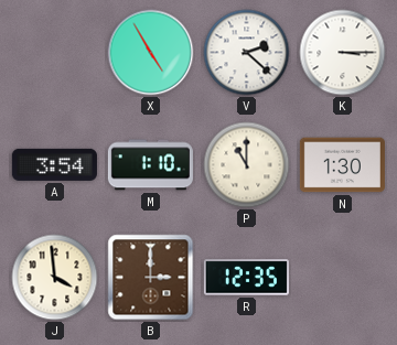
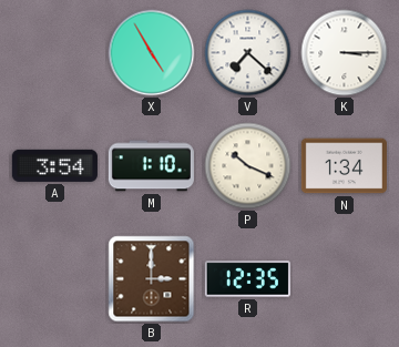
V: 2:22 -> 7:22
P: 11:00 -> 10:19
N: 1:30 -> 1:34
J: 3:59 -> none
